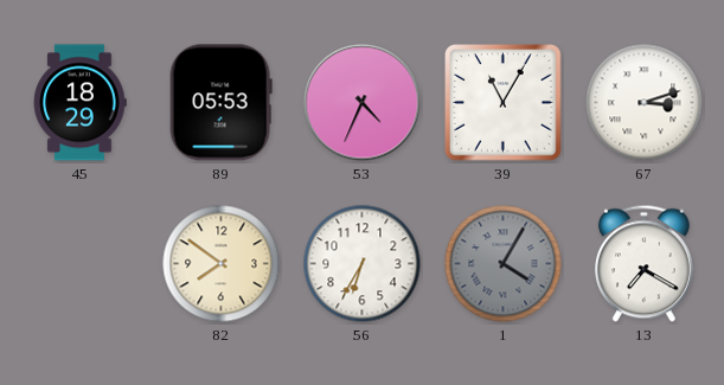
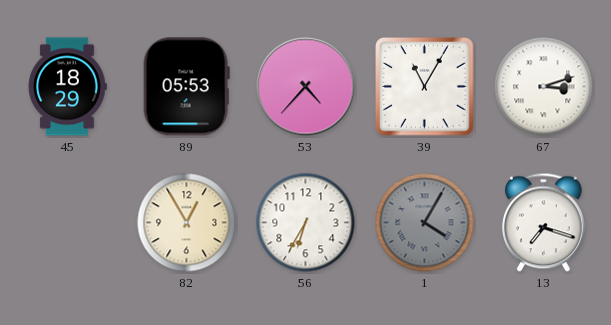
53: 4:34 -> 4:37
82: 7:51 -> 12:55
13: 7:20 -> 7:18
